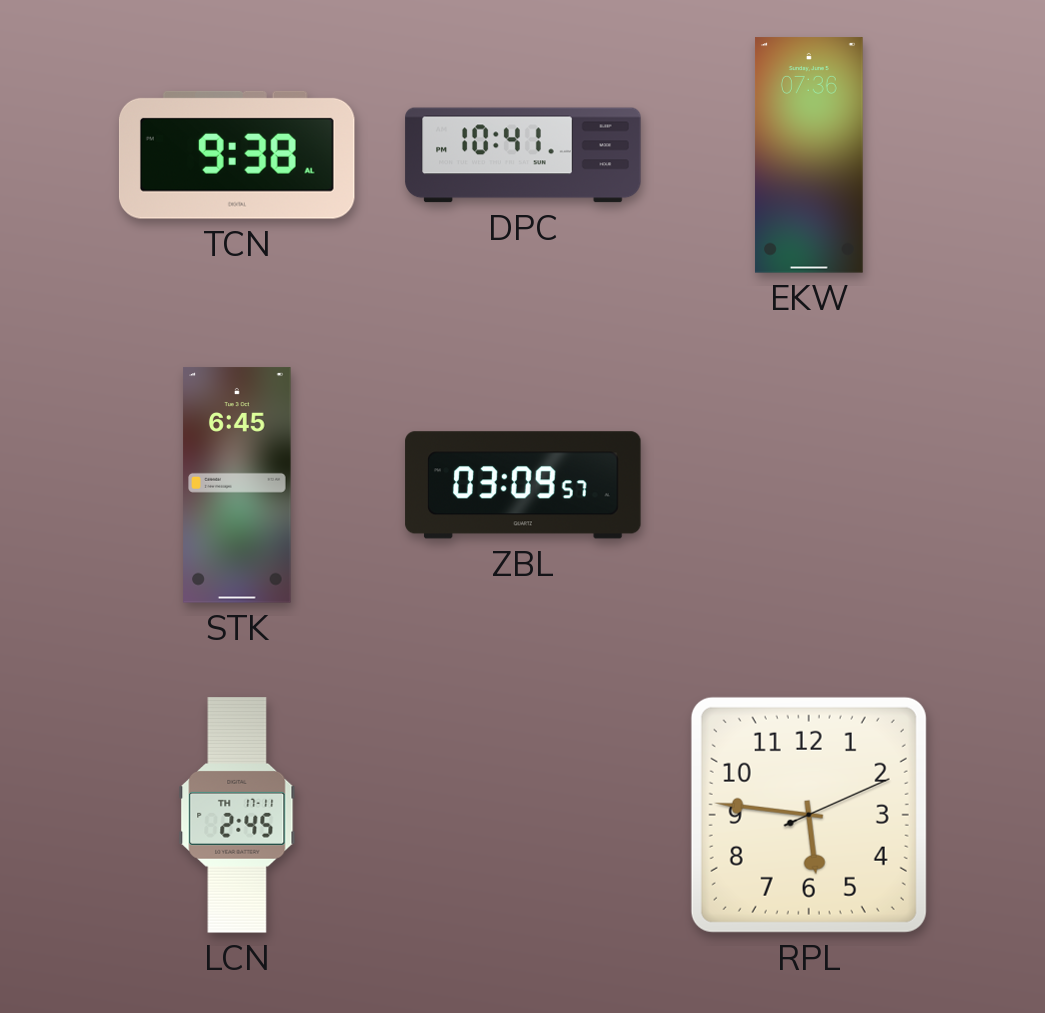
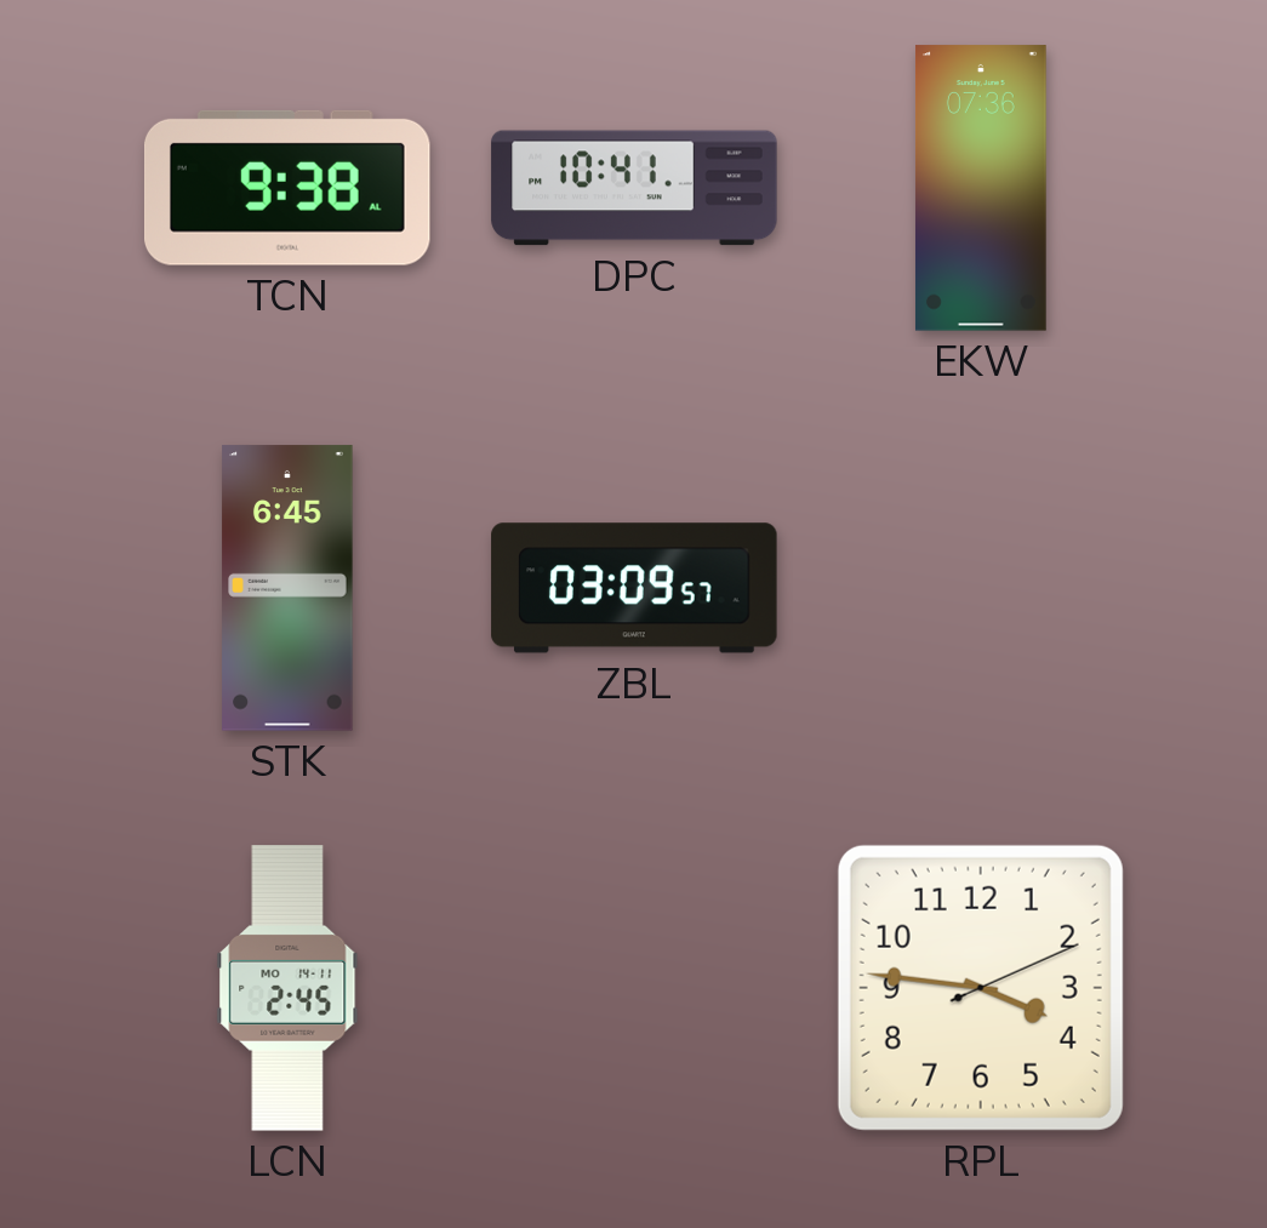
LCN date: TH 17-11 -> MO 14-11
RPL: 5:46 -> 3:46
